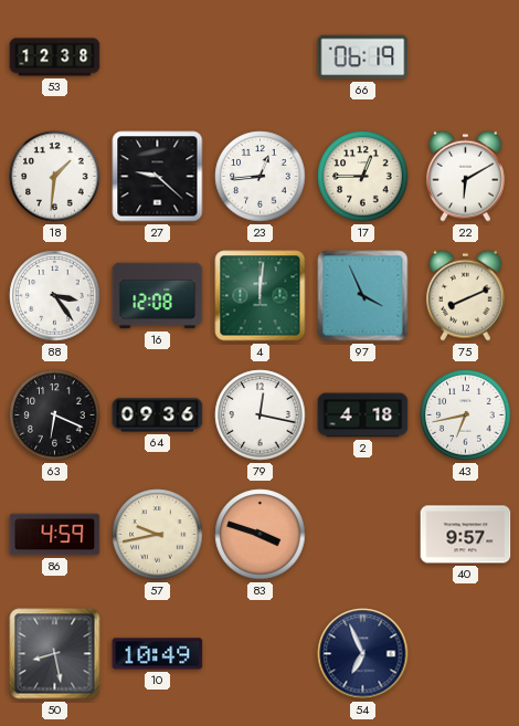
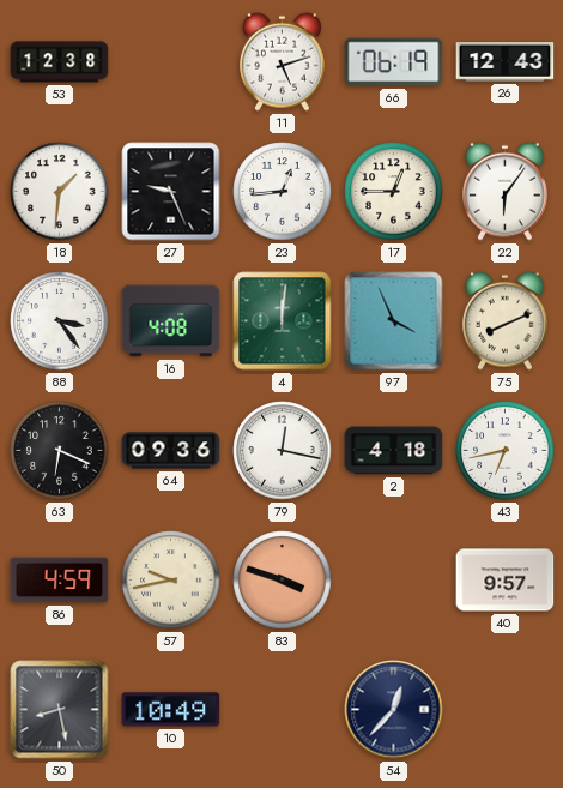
11: none -> 5:12
26: none -> 12:43
27: 9:22 -> 9:26
22: 6:10 -> 6:06
16: 12:08 -> 4:08
54: 6:56 -> 12:37
